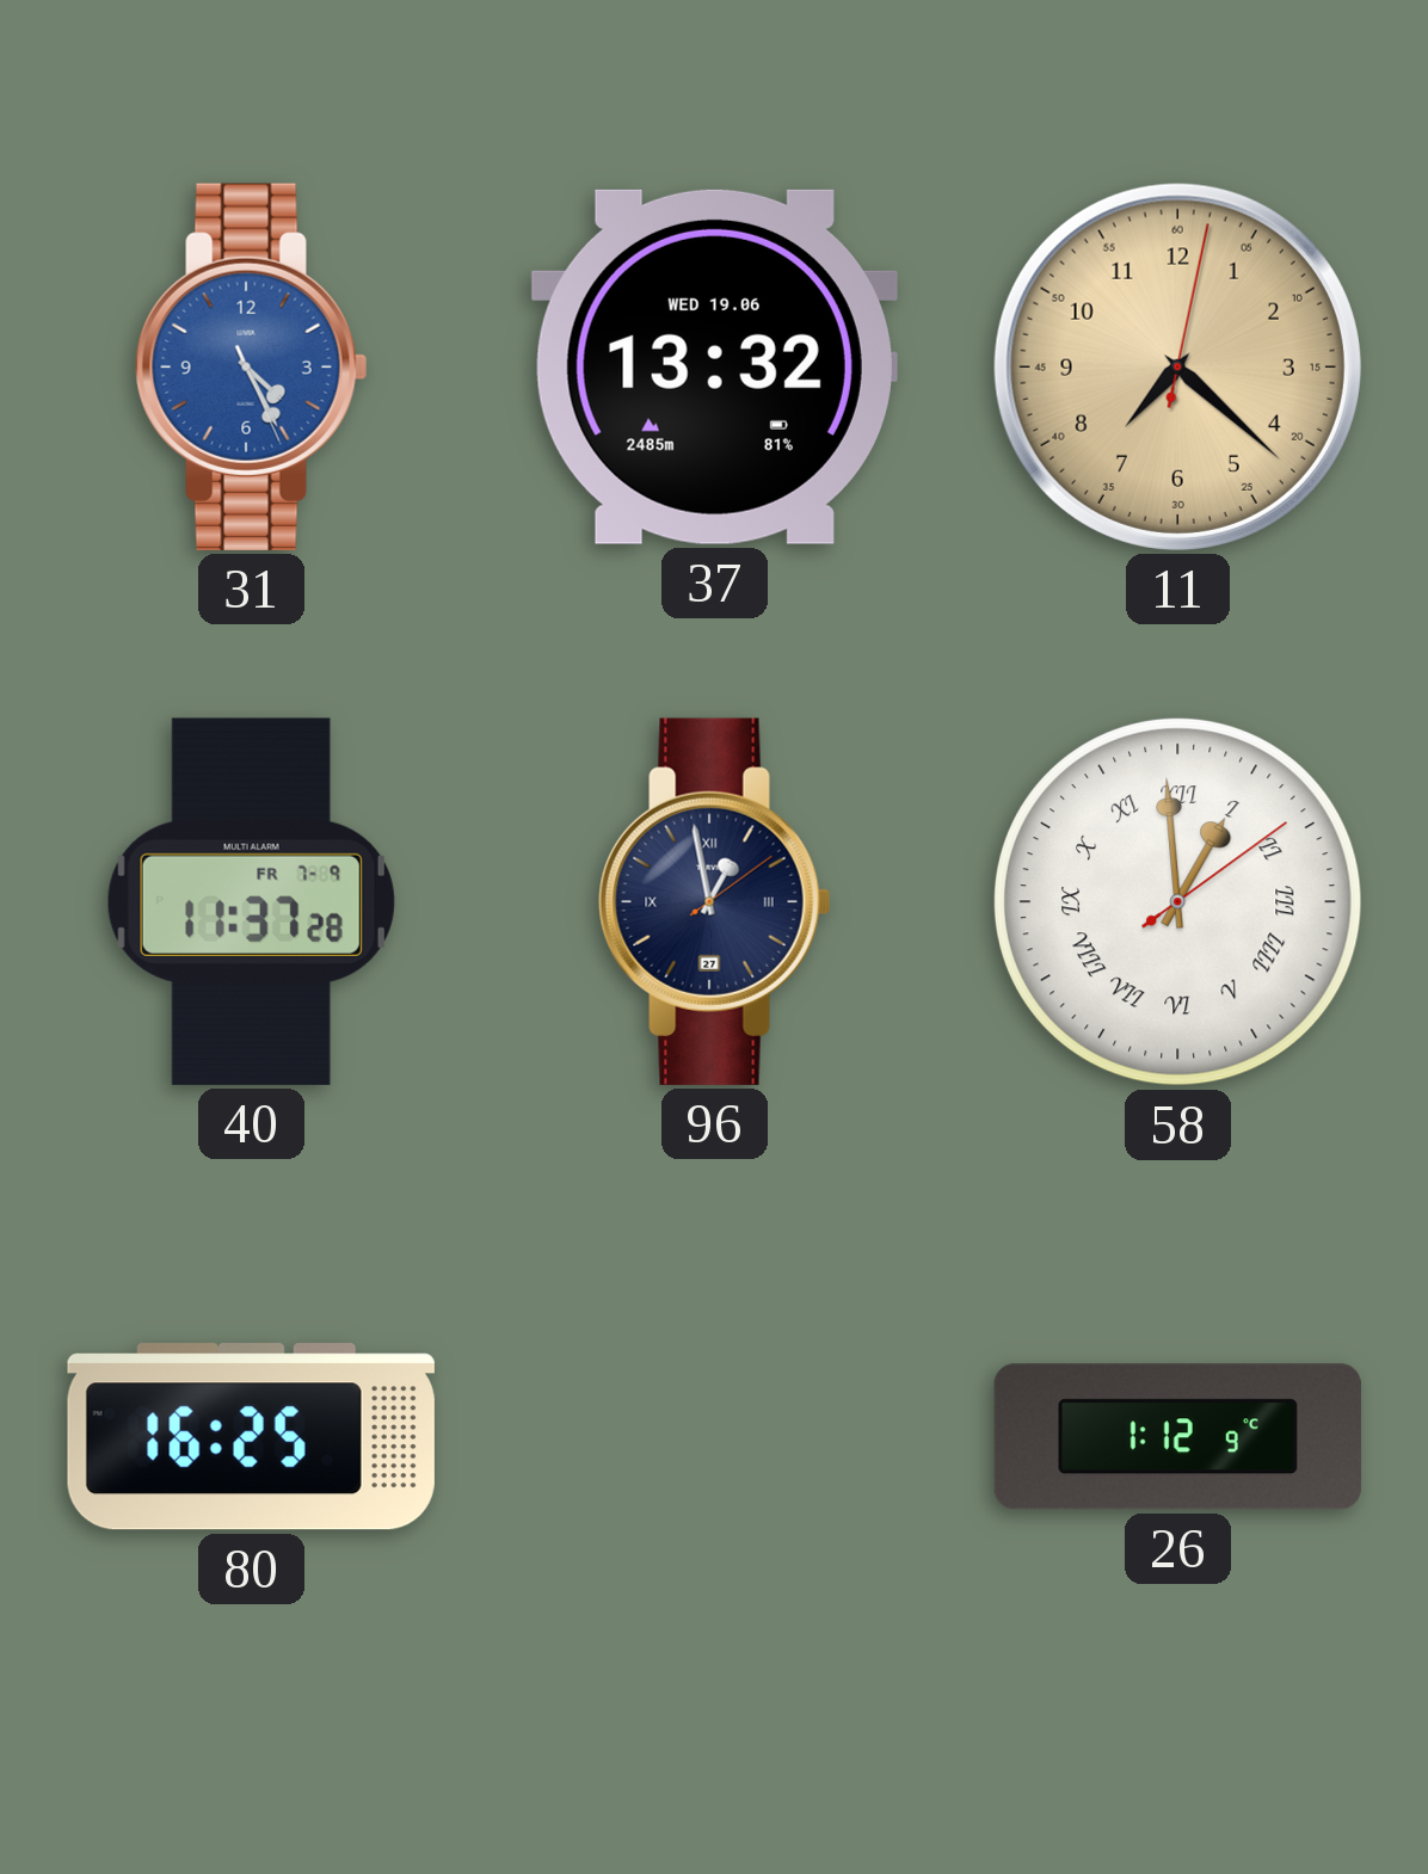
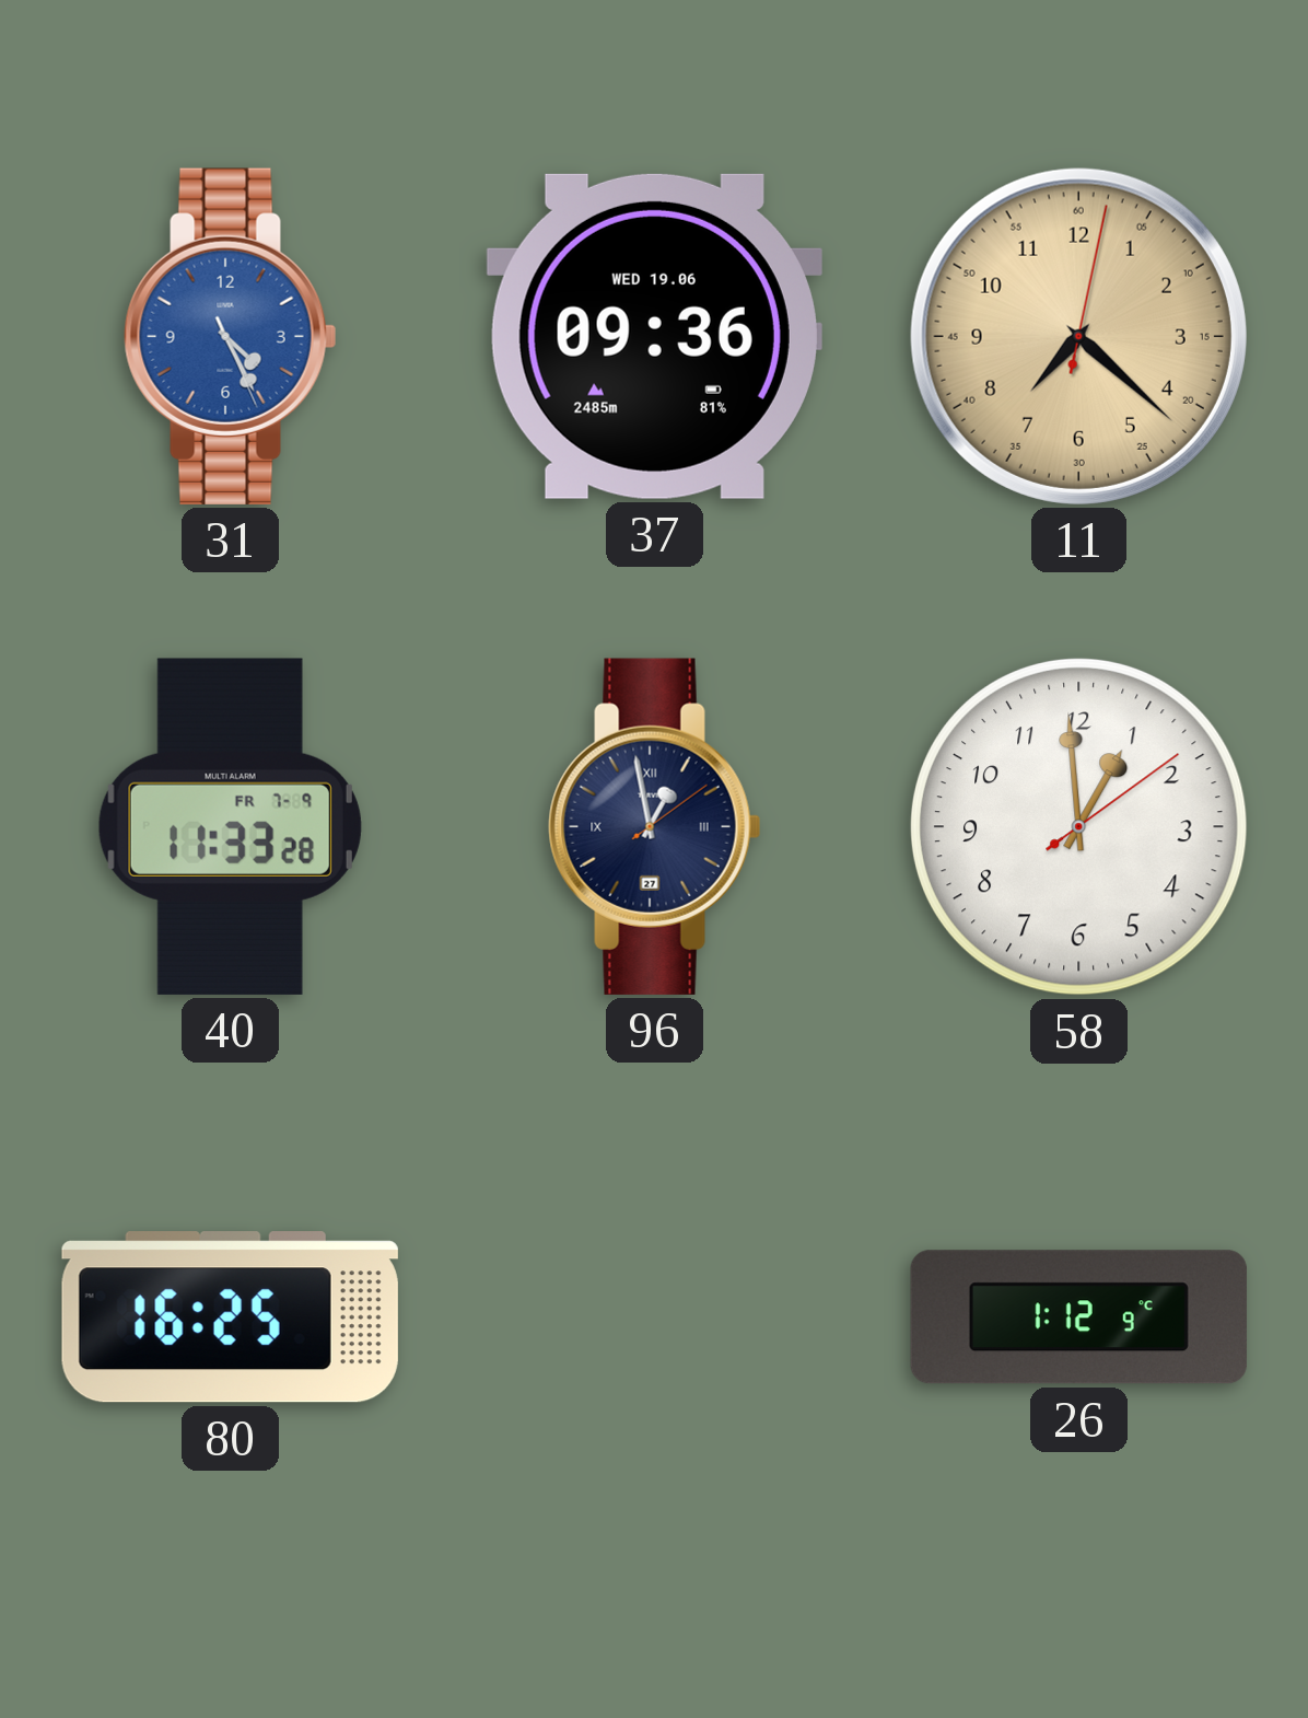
37: 13:32 -> 09:36
40: 11:37 -> 11:33
58 numerals: Roman -> Arabic
